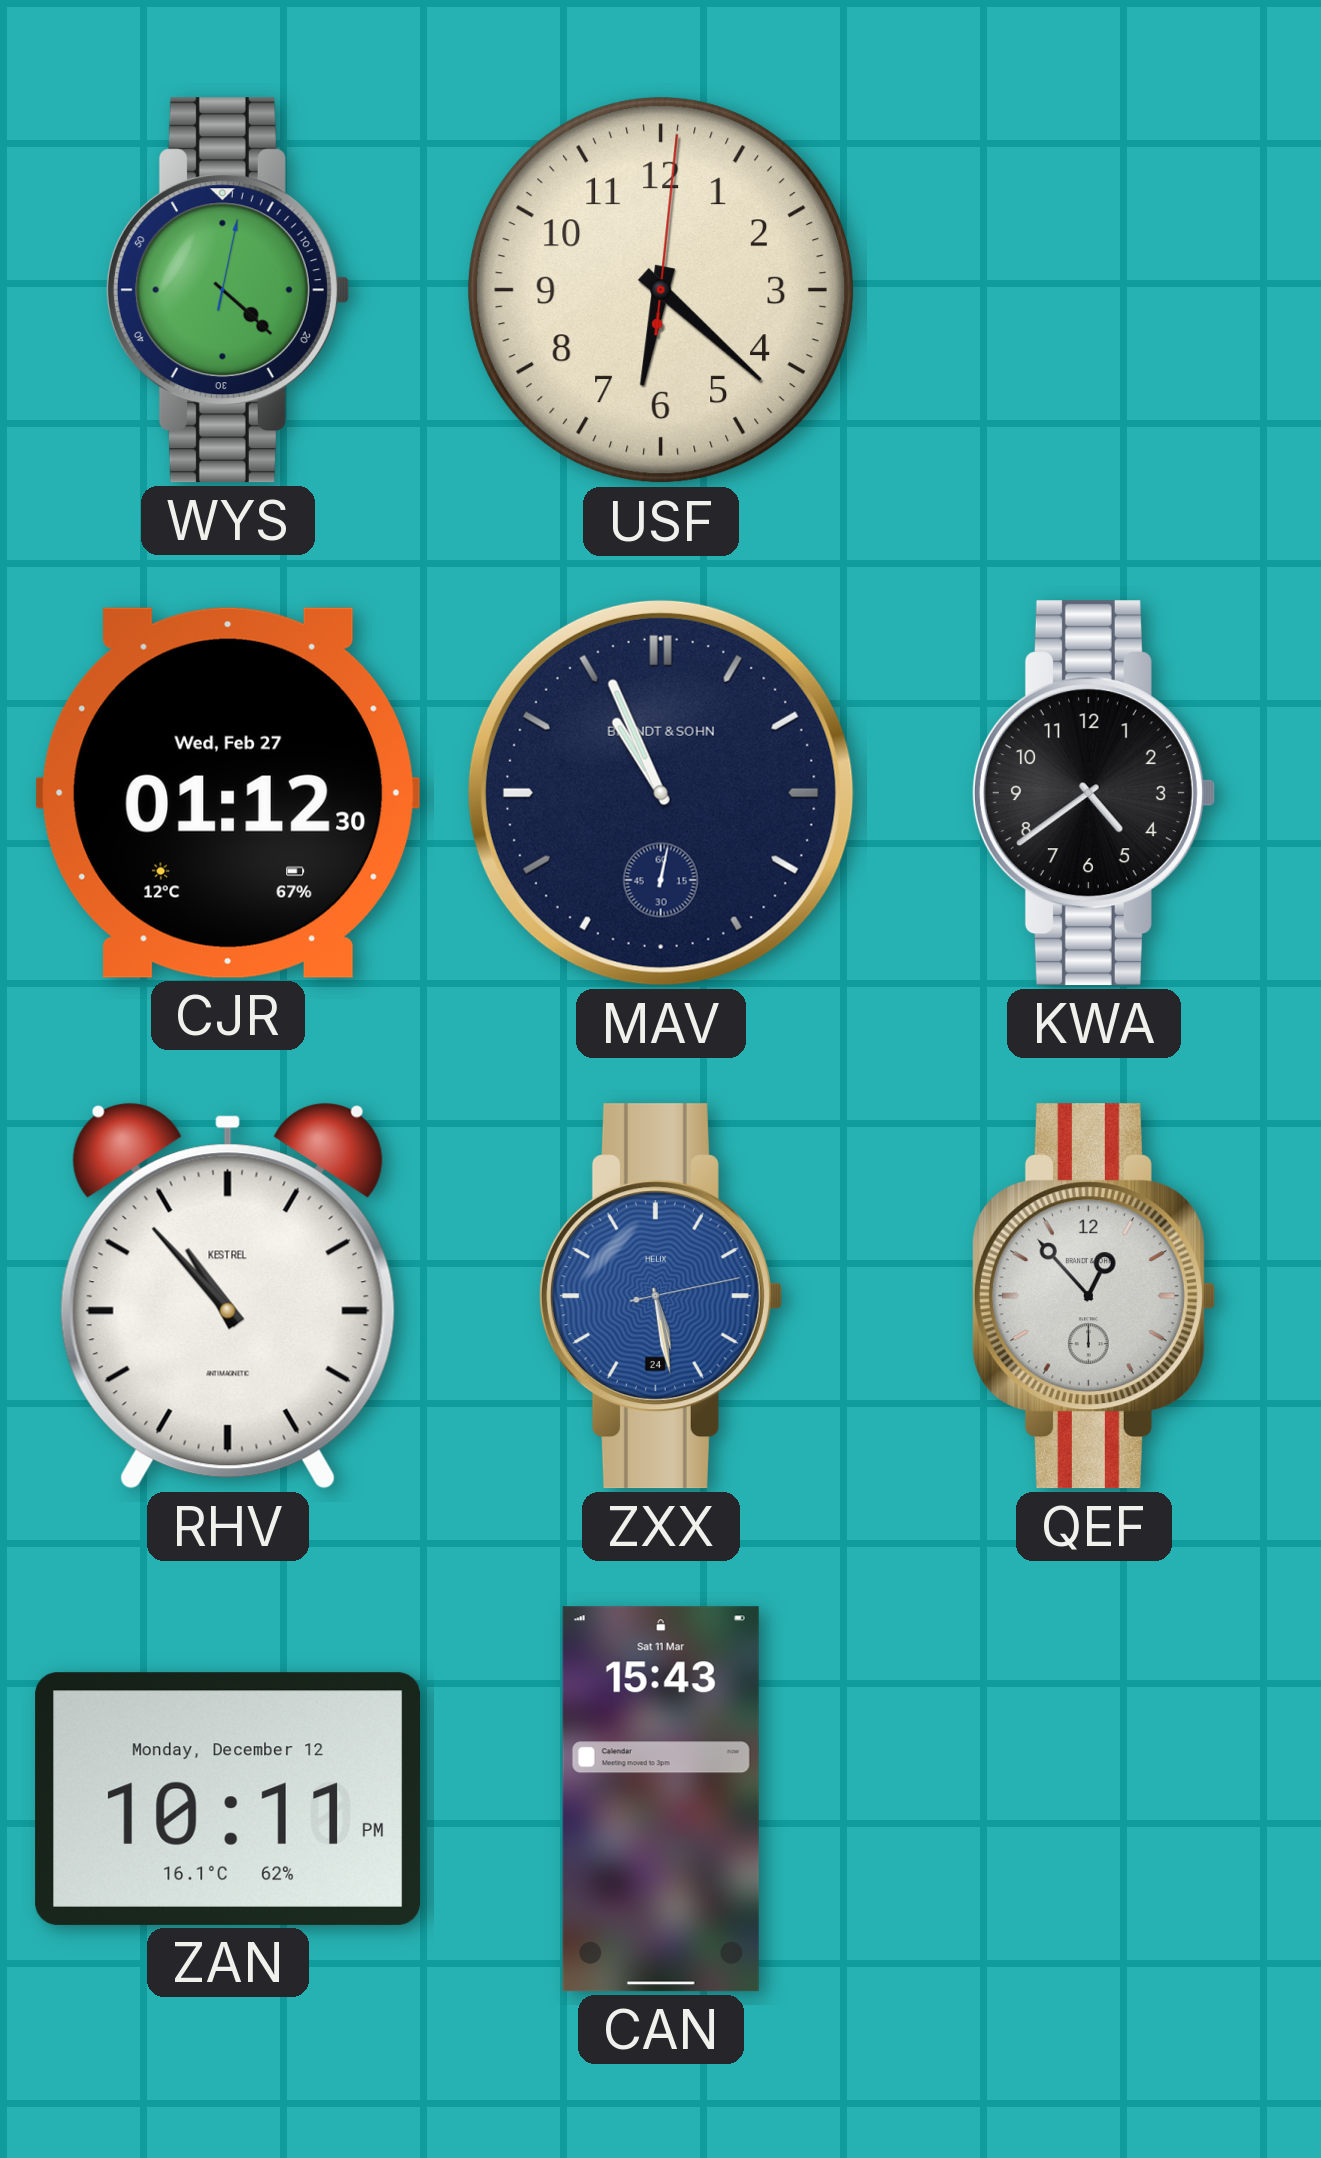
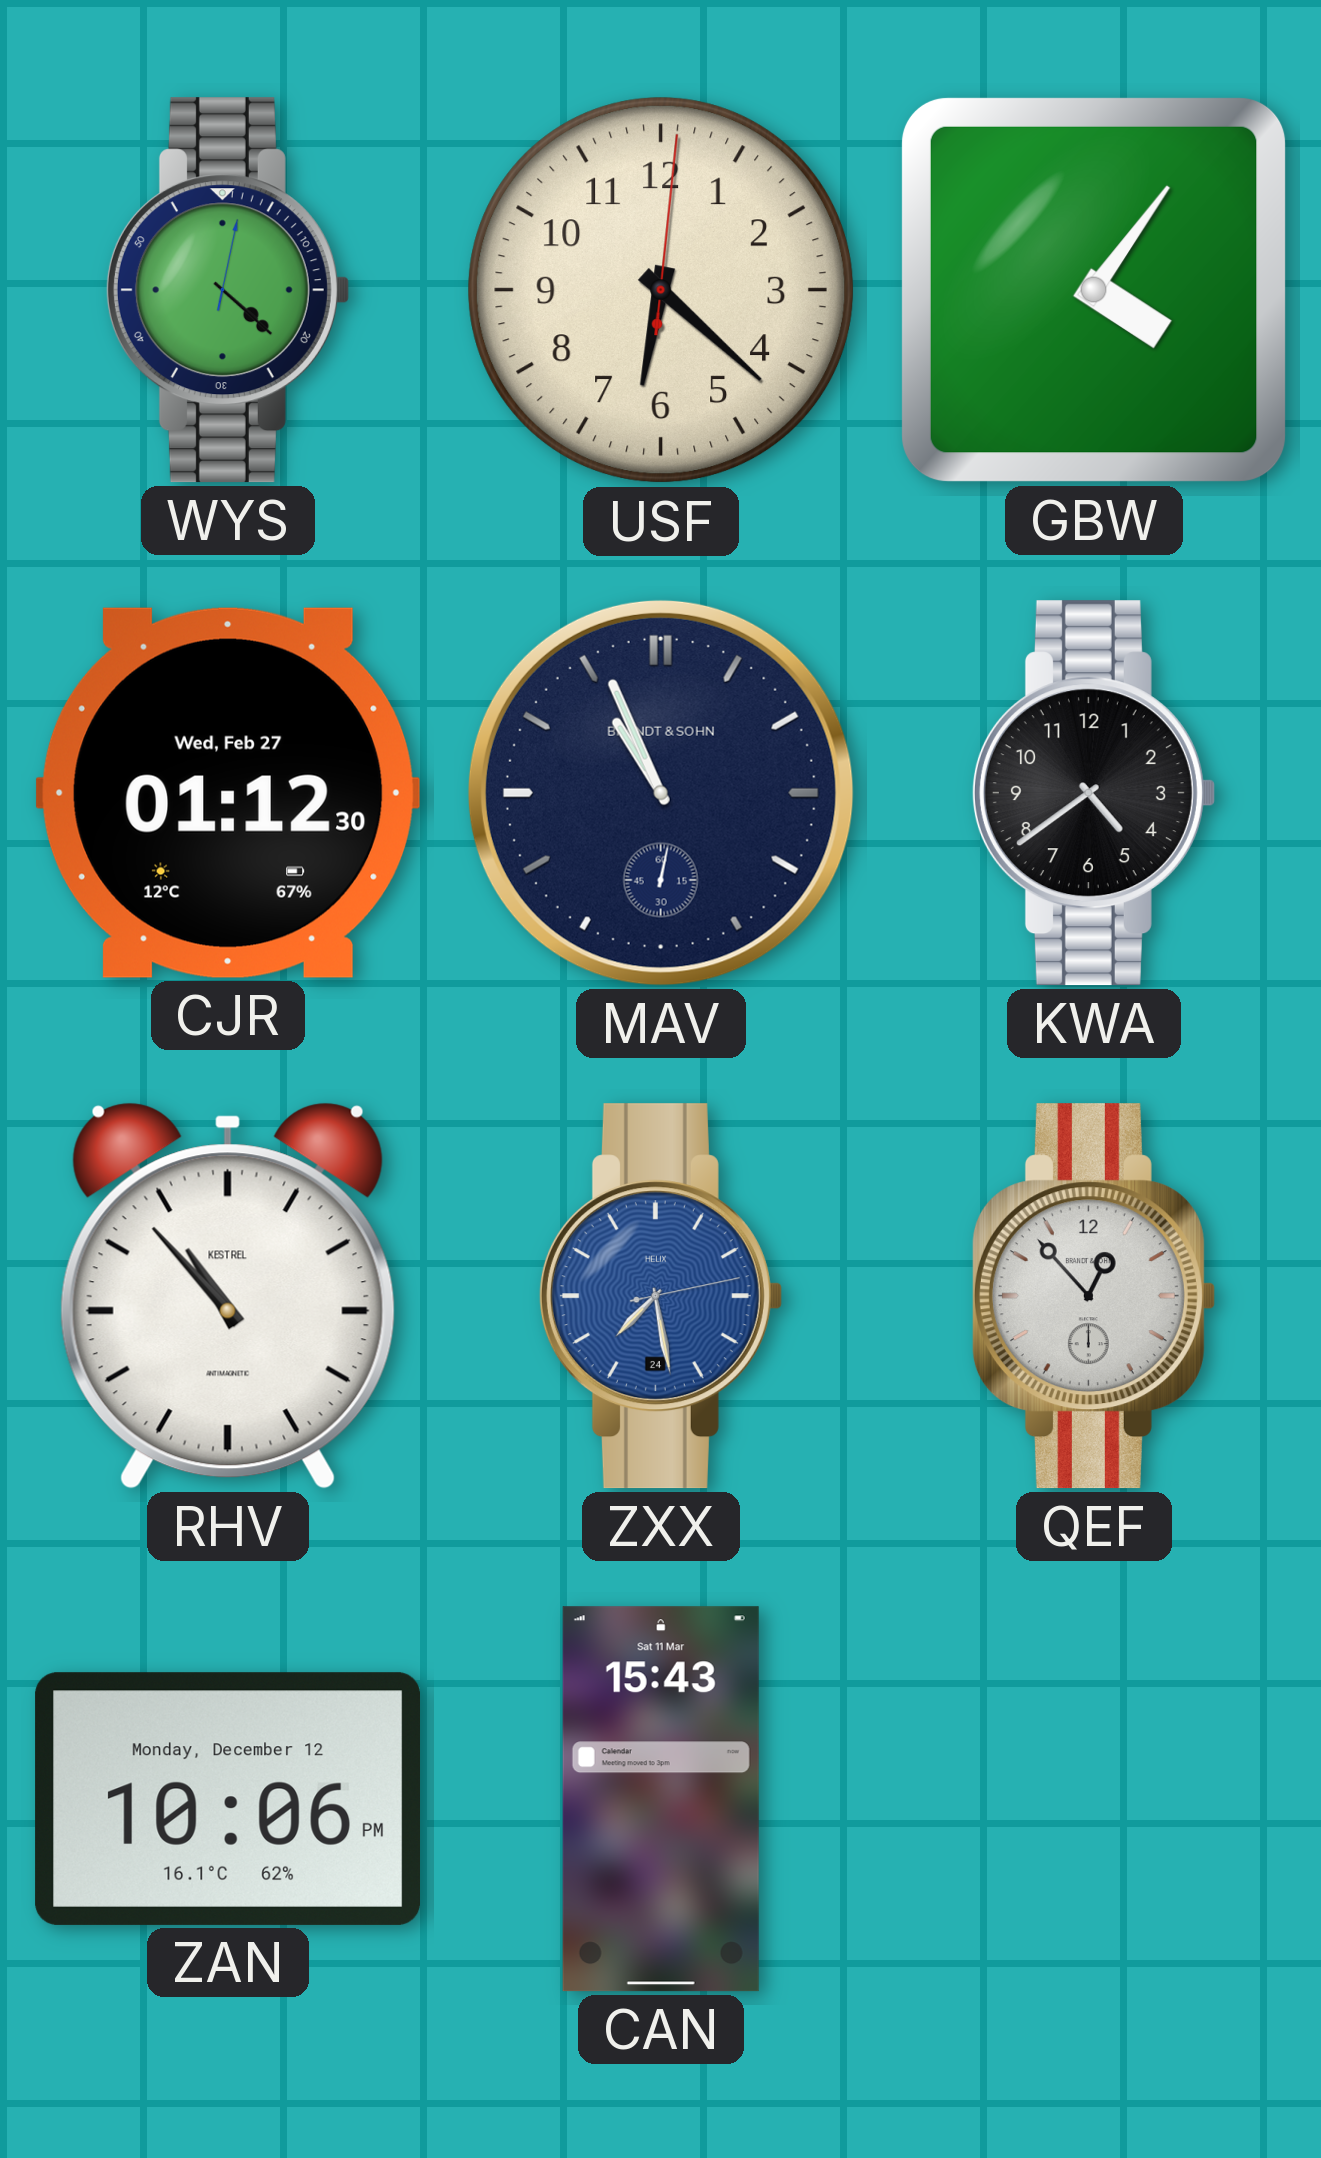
GBW: none -> 4:06
ZXX: 5:28 -> 7:28
ZAN: 10:11 -> 10:06
